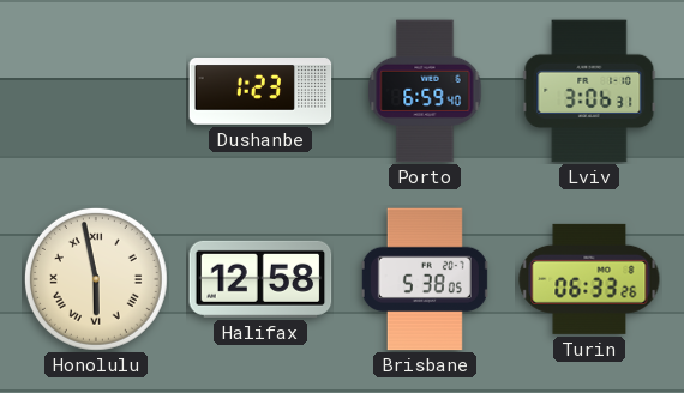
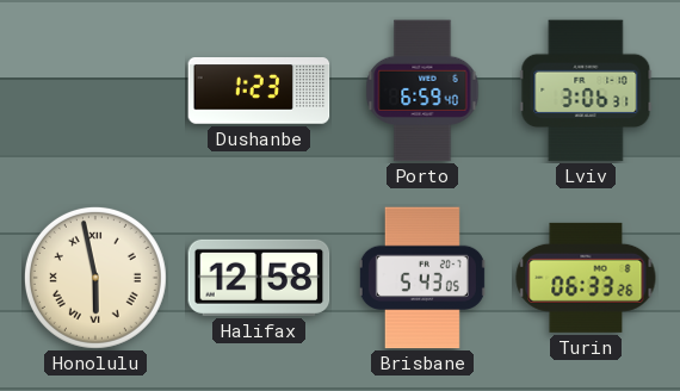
Brisbane: 5:38 -> 5:43
